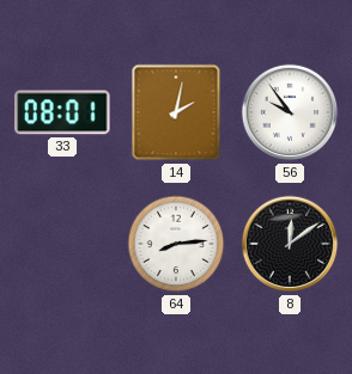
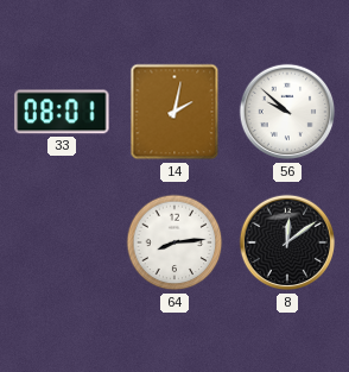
56: 9:54 -> 9:52
